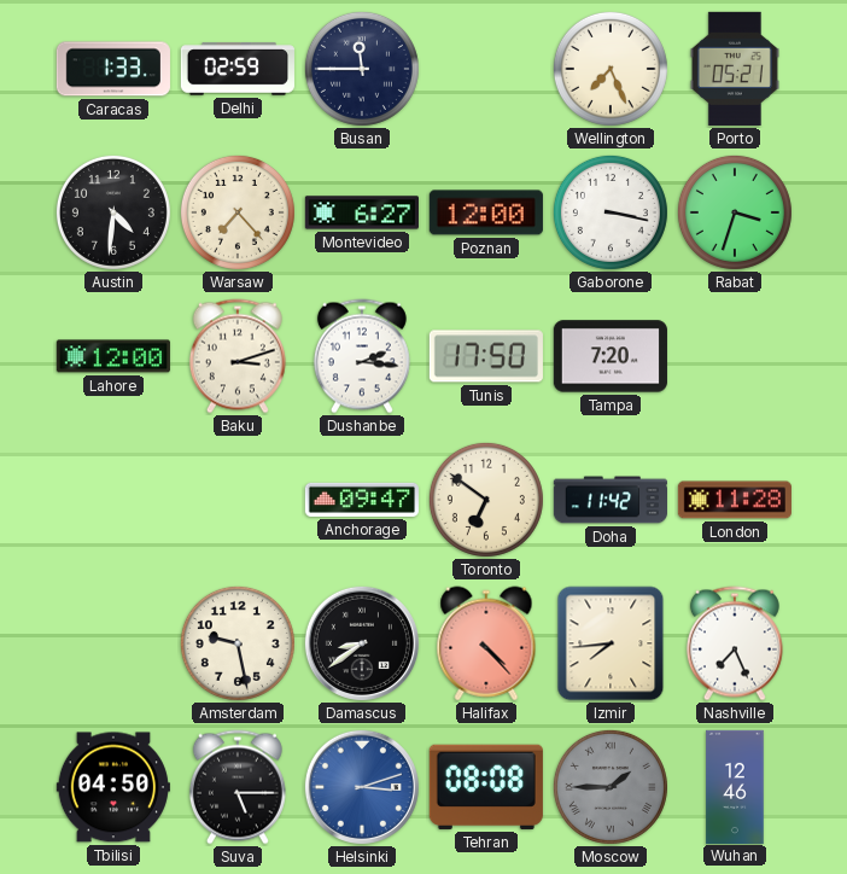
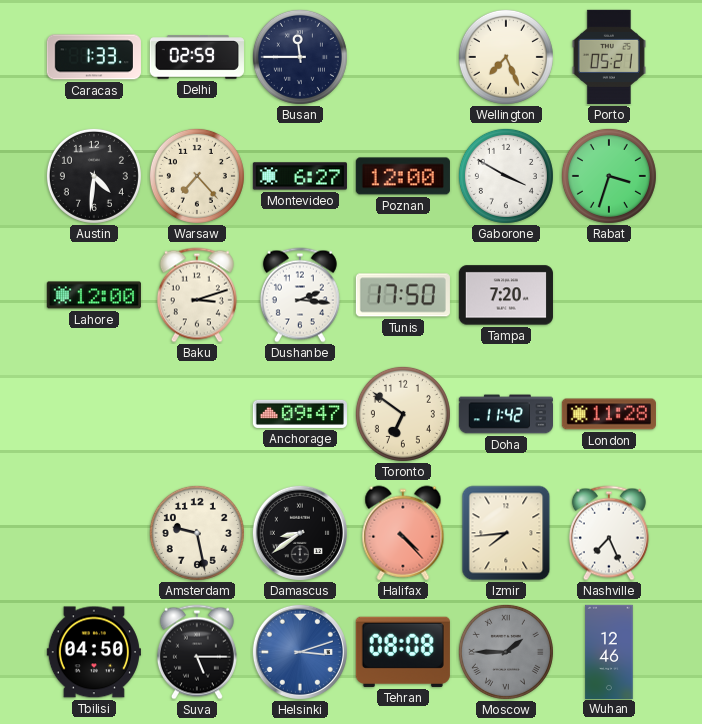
Gaborone: 3:17 -> 3:50
